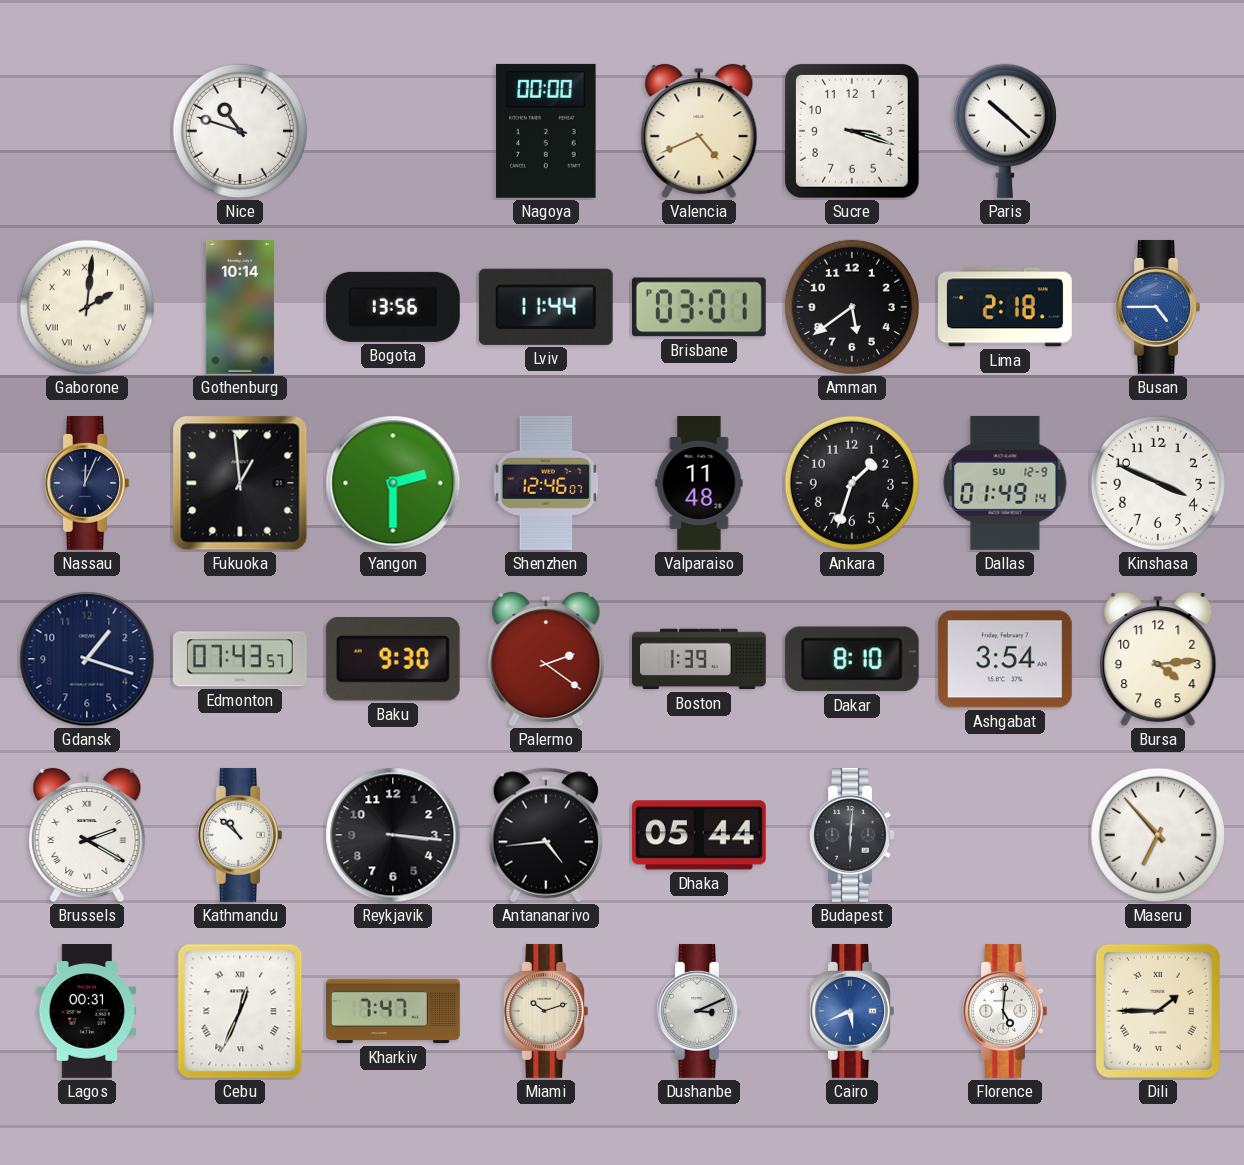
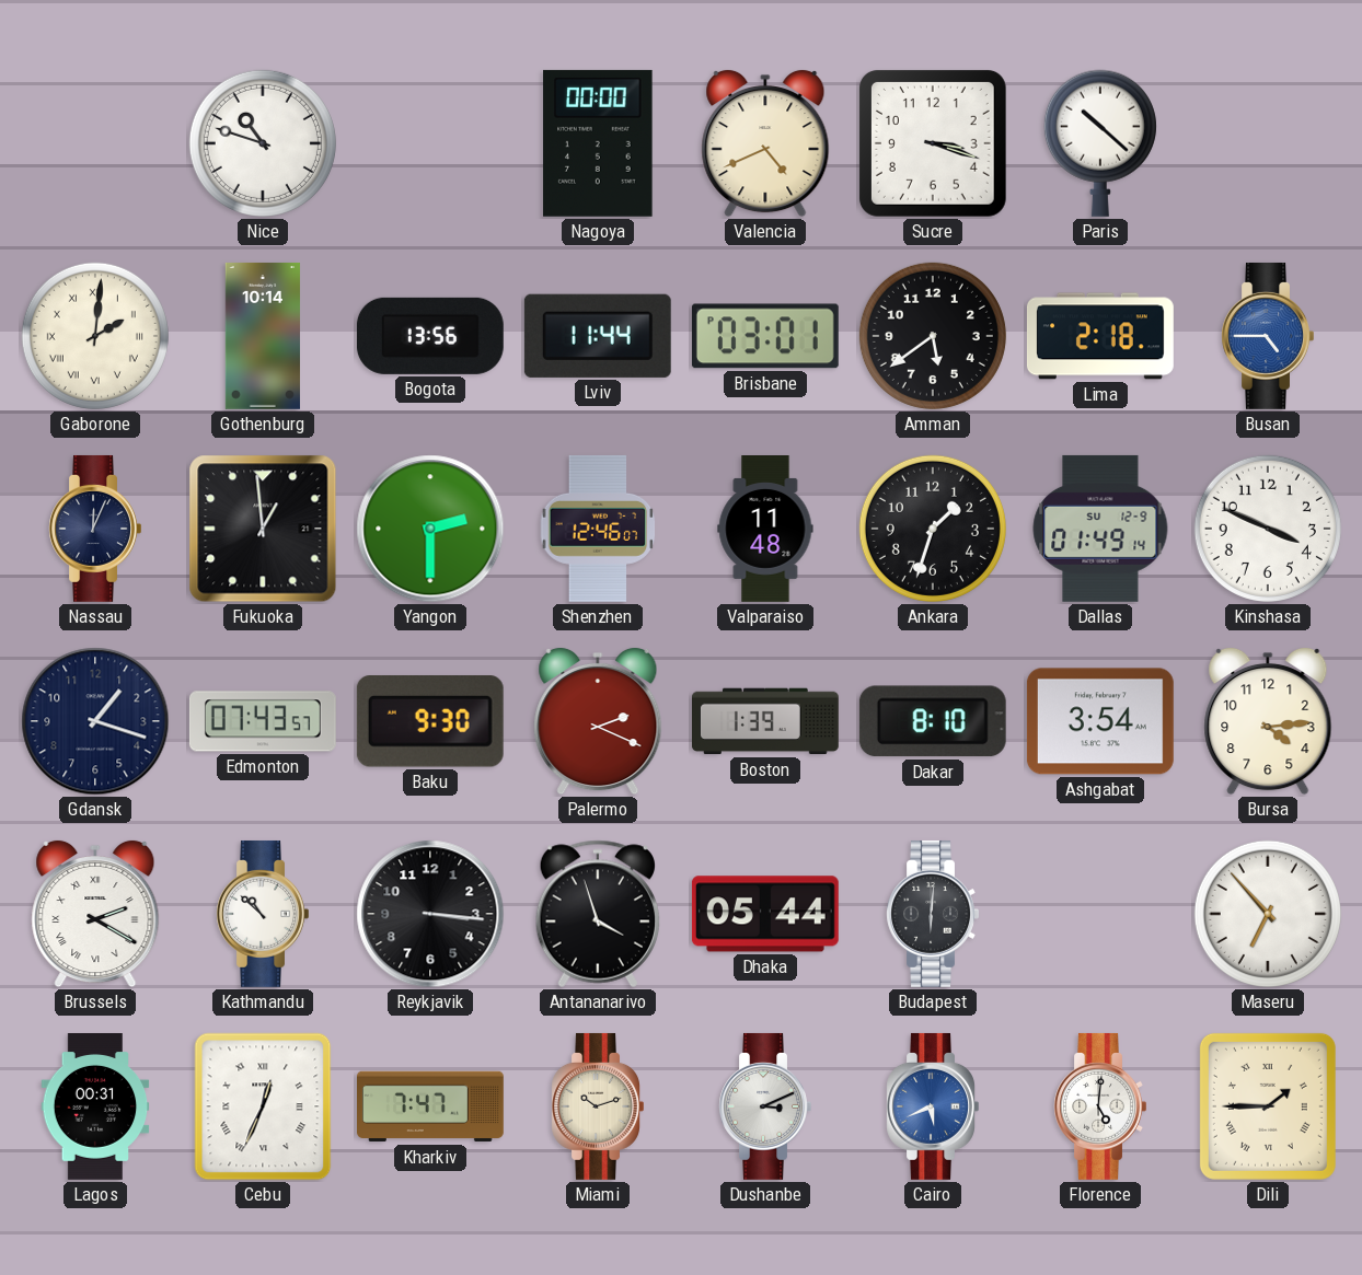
Palermo: 2:21 -> 2:19
Antananarivo: 4:44 -> 3:57
